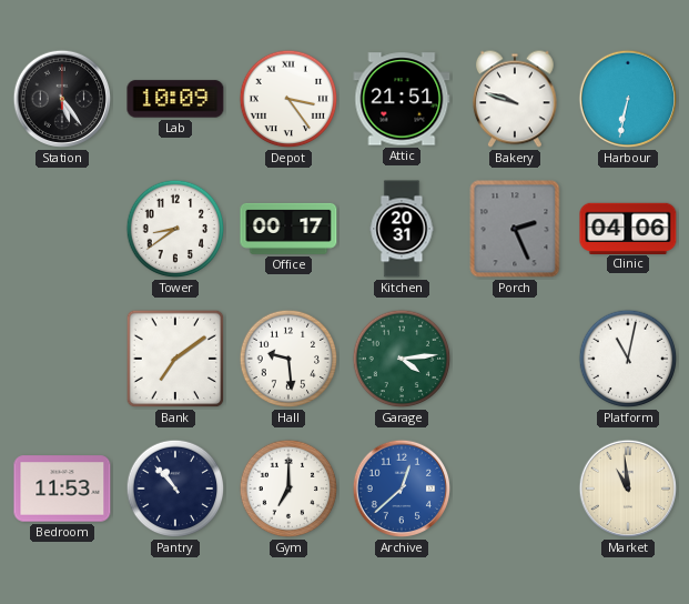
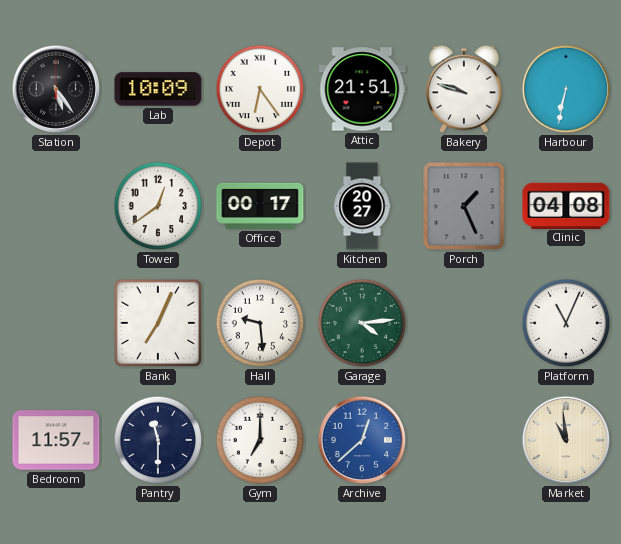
Depot: 3:24 -> 6:24
Tower: 8:39 -> 12:39
Kitchen: 20:31 -> 20:27
Porch: 2:26 -> 1:26
Clinic: 04:06 -> 04:08
Bank: 7:09 -> 7:04
Platform: 11:02 -> 11:04
Bedroom: 11:53 -> 11:57
Pantry: 10:53 -> 11:30
